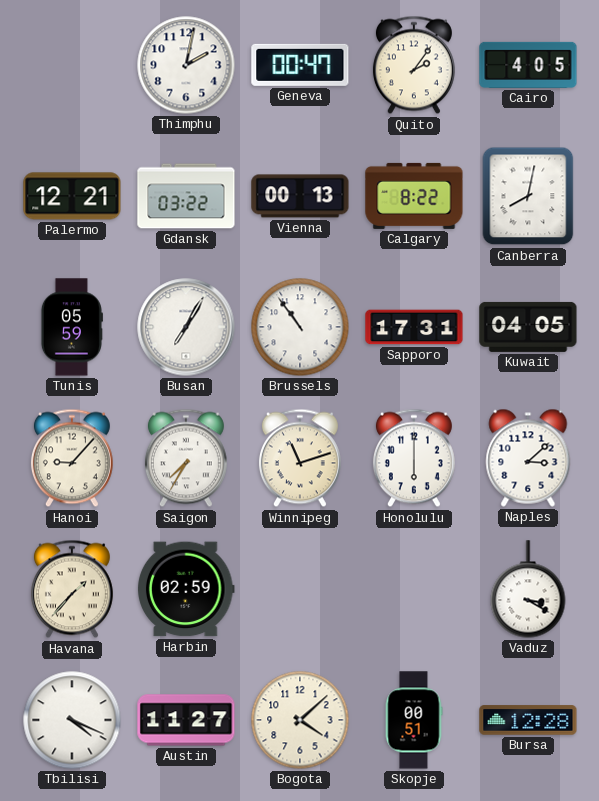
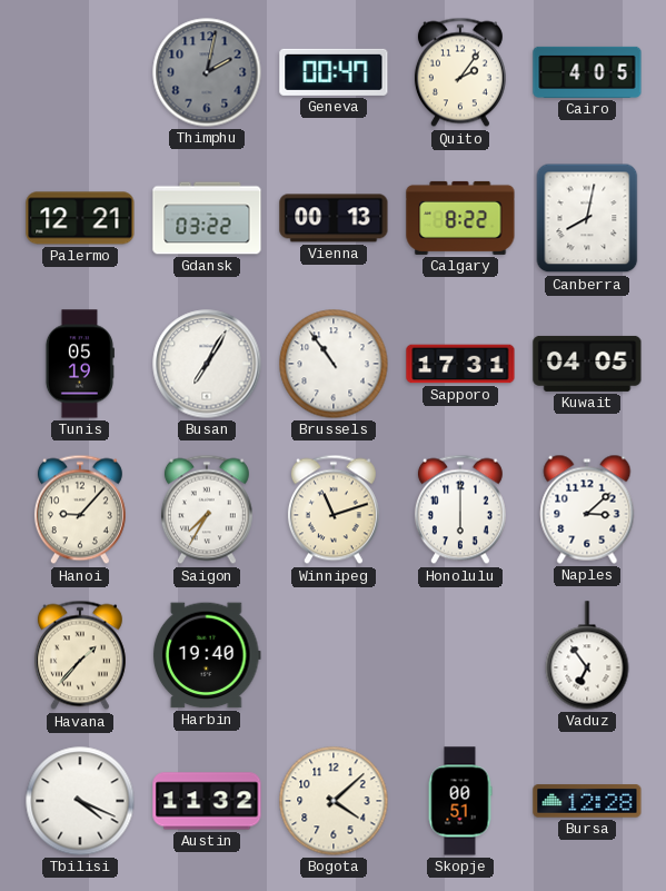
Thimphu dial: white -> grey
Tunis: 05:59 -> 05:19
Harbin: 02:59 -> 19:40
Vaduz: 3:20 -> 6:54
Austin: 11:27 -> 11:32
